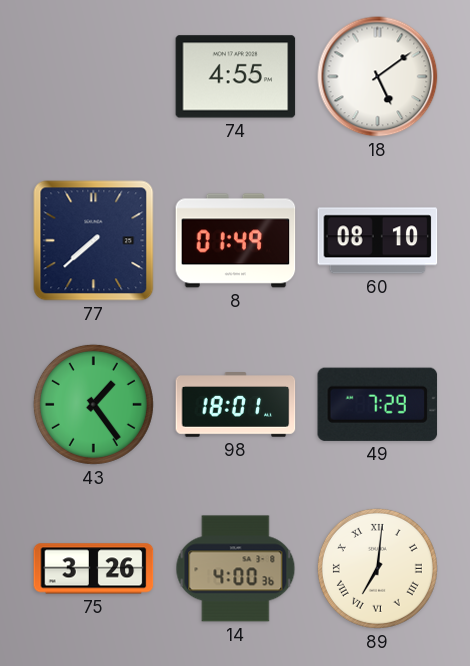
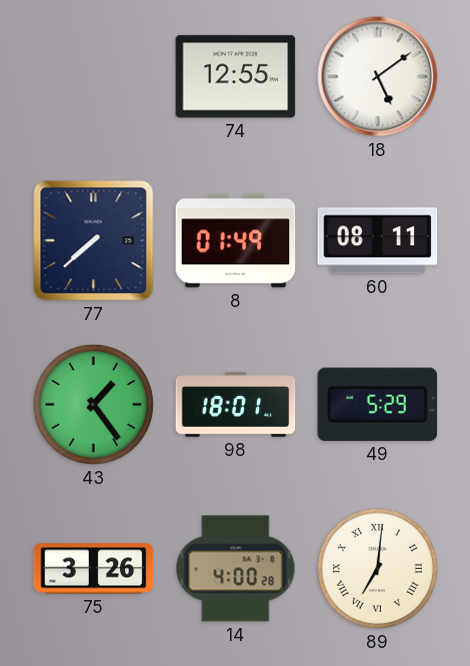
74: 4:55 -> 12:55
60: 08:10 -> 08:11
49: 7:29 -> 5:29
14: 4:00:36 -> 4:00:28
